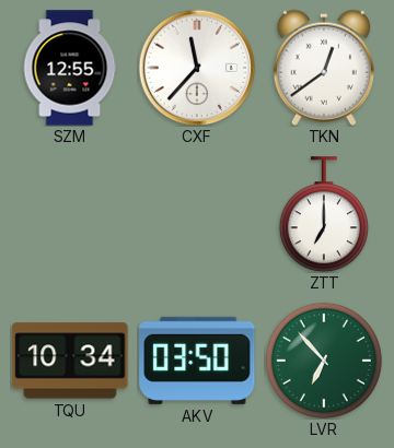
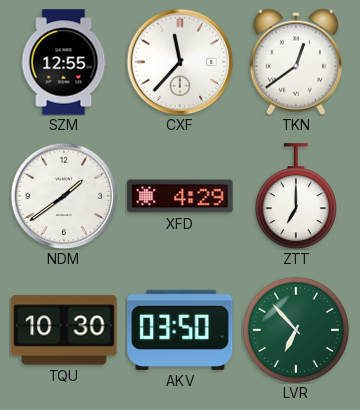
NDM: none -> 1:39
XFD: none -> 4:29
TQU: 10:34 -> 10:30
